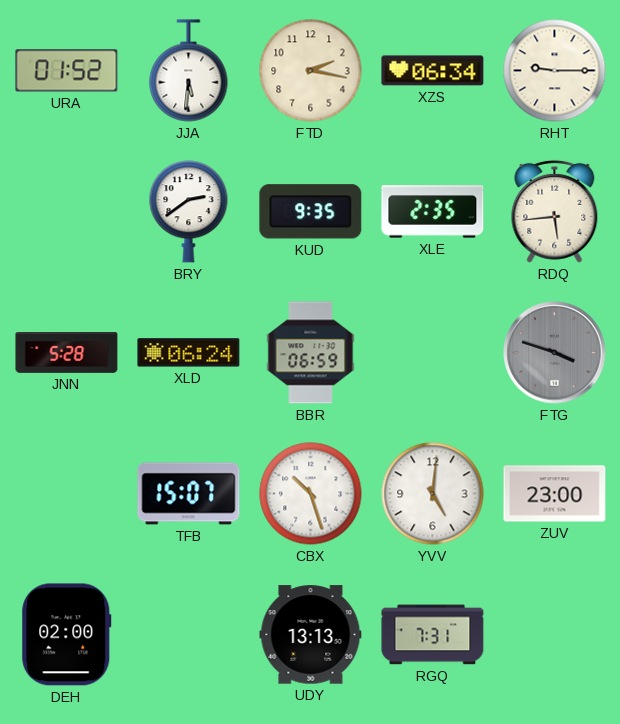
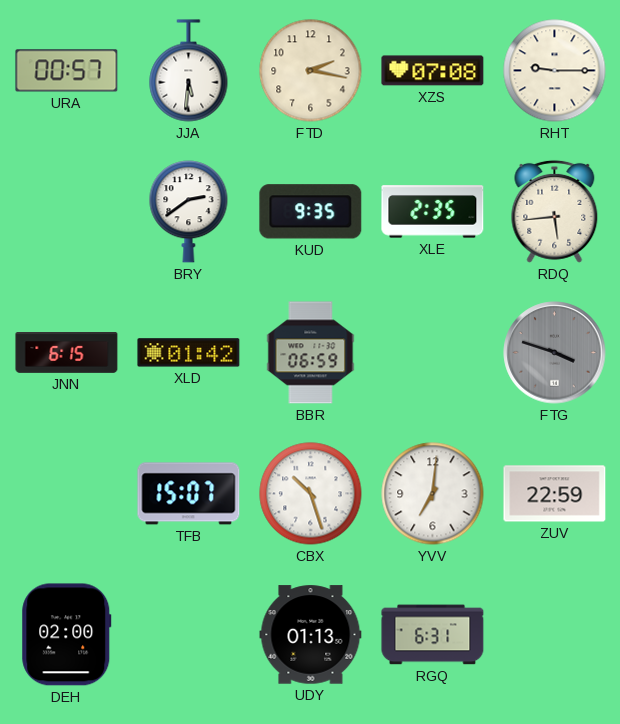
URA: 01:52 -> 00:57
XZS: 06:34 -> 07:08
JNN: 5:28 -> 6:15
XLD: 06:24 -> 01:42
YVV: 5:01 -> 7:01
ZUV: 23:00 -> 22:59
UDY: 13:13 -> 01:13
RGQ: 7:31 -> 6:31
